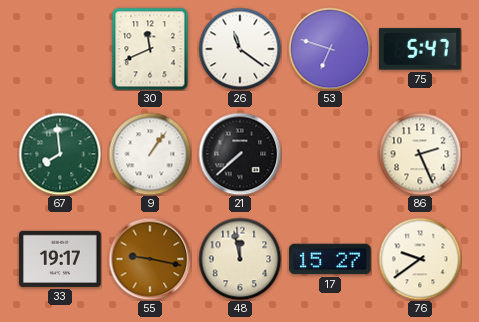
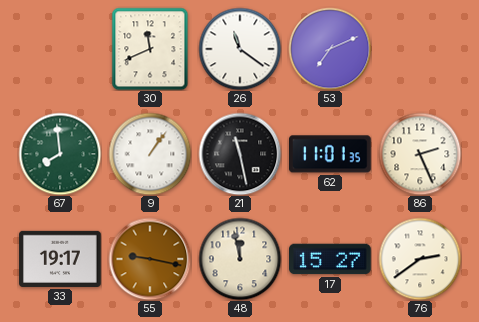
53: 6:48 -> 7:11
75: 5:47 -> none
21: 7:38 -> 11:28
62: none -> 11:01
76: 9:39 -> 2:39
